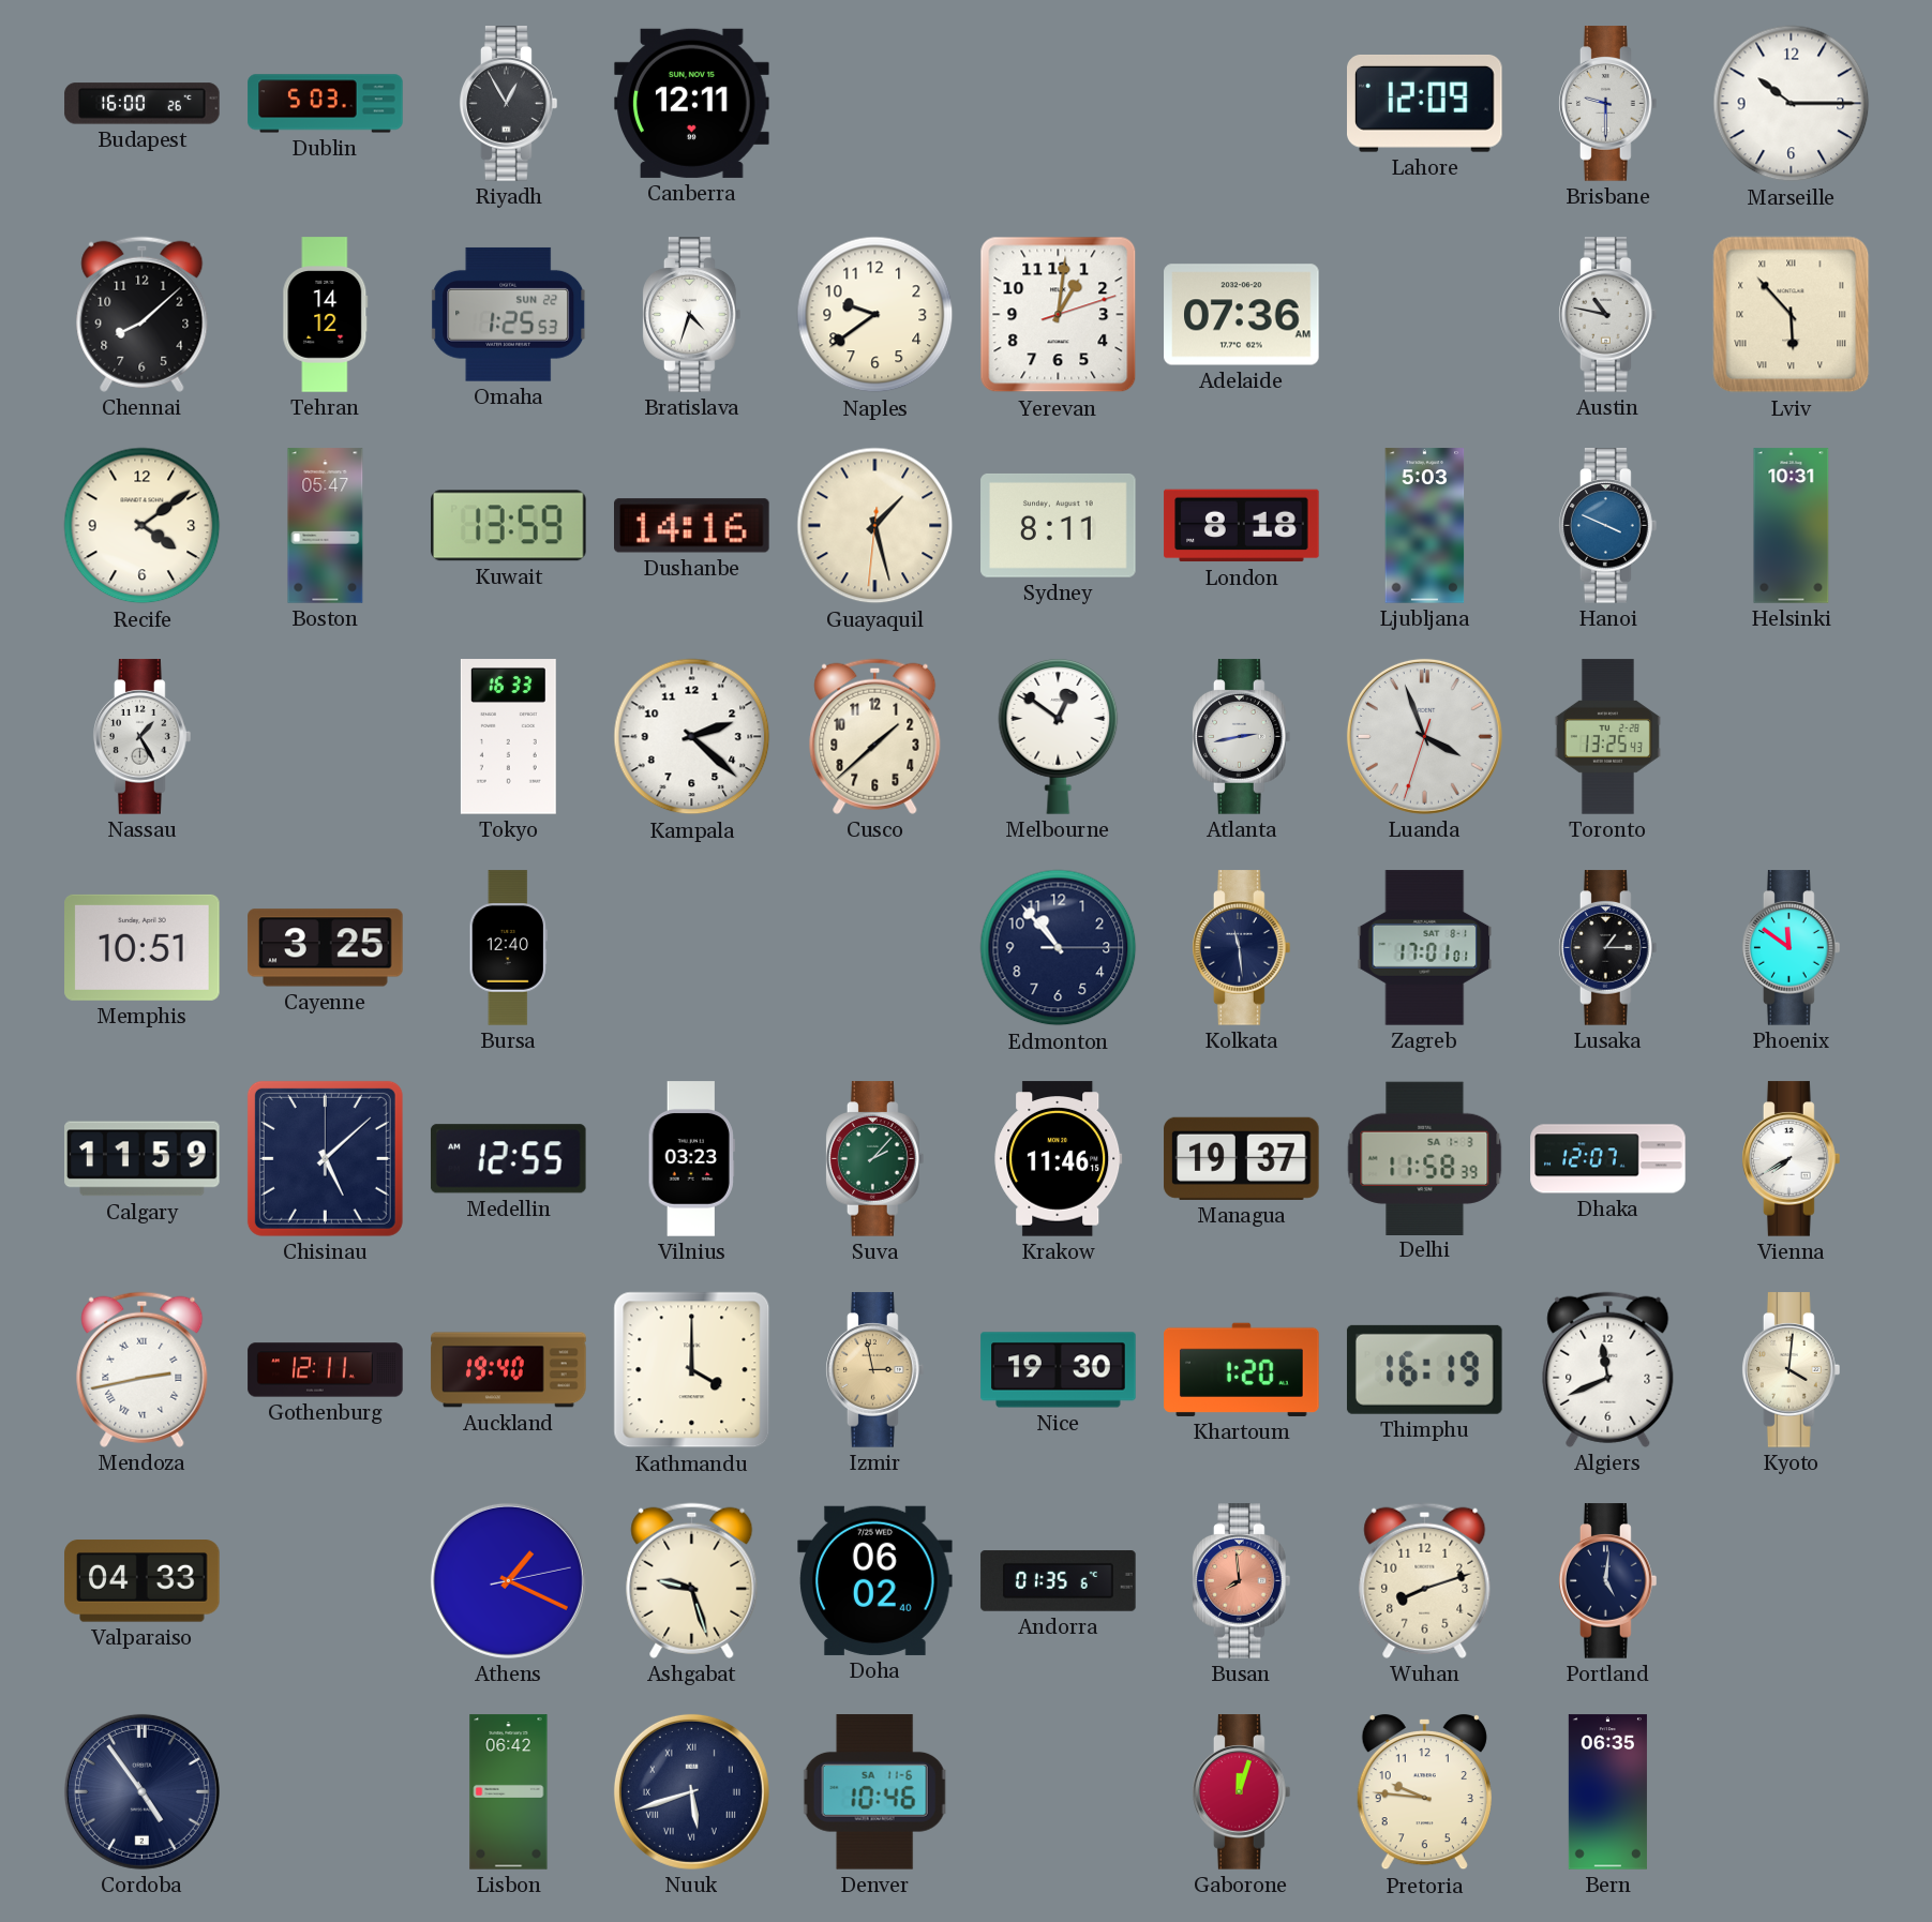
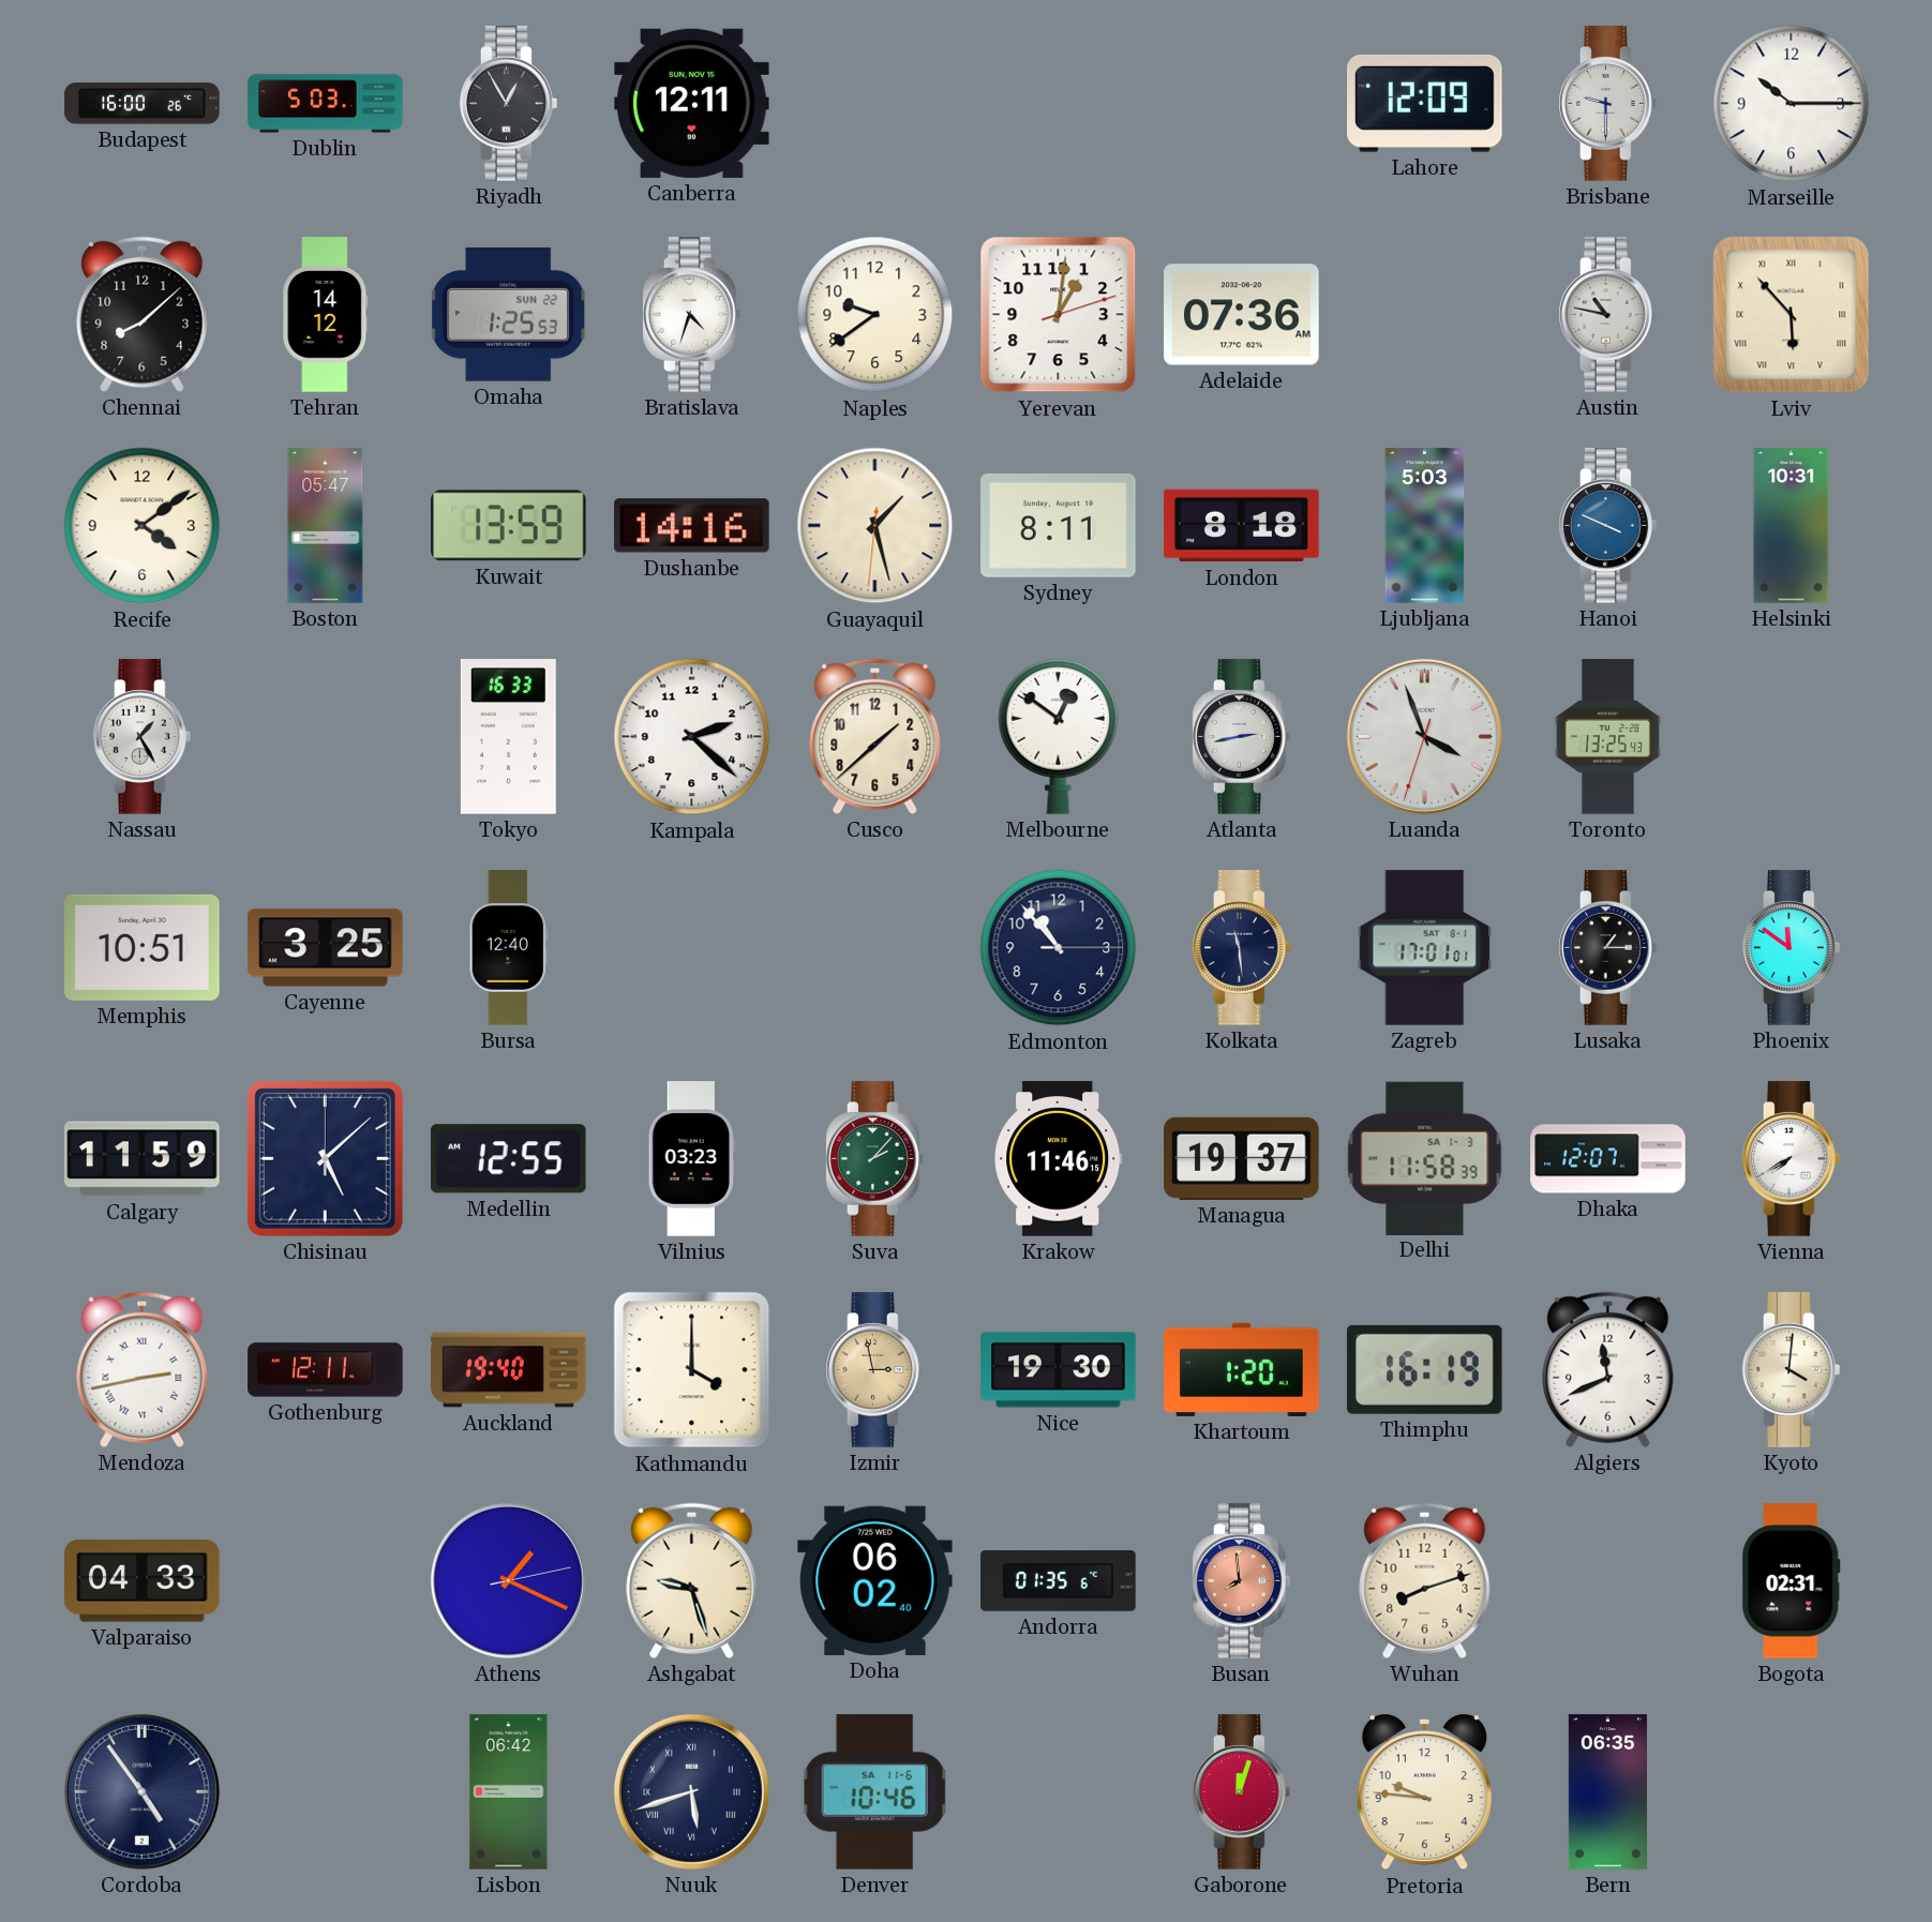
Portland: 5:01 -> none
Bogota: none -> 02:31
